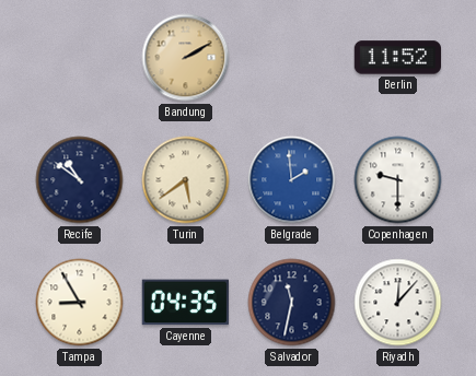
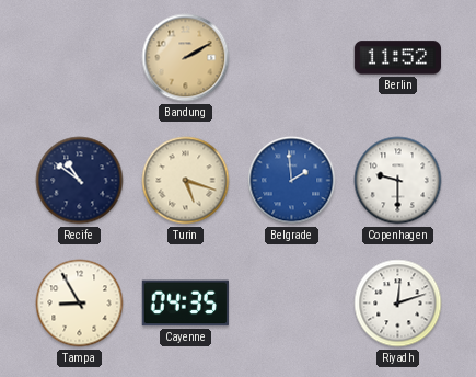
Turin: 5:39 -> 5:18
Salvador: 11:32 -> none
Riyadh: 12:07 -> 12:12
